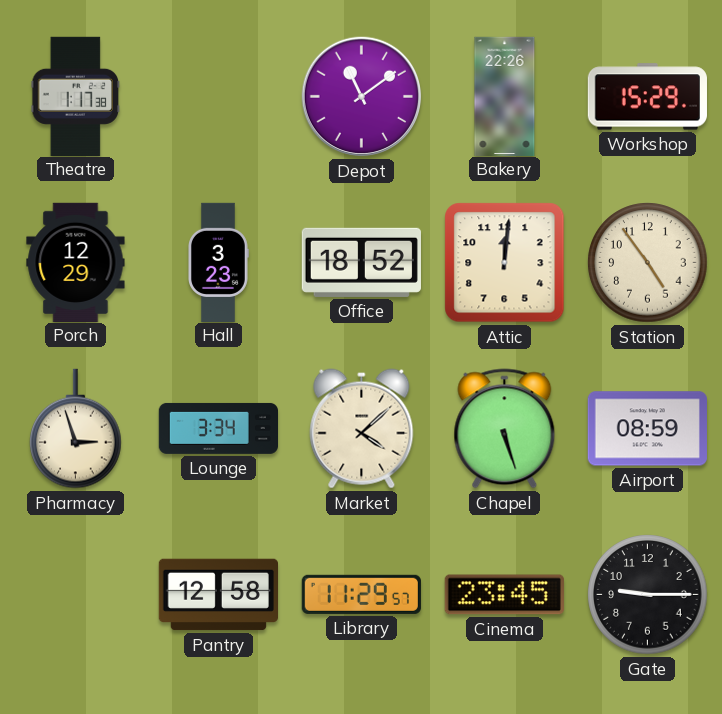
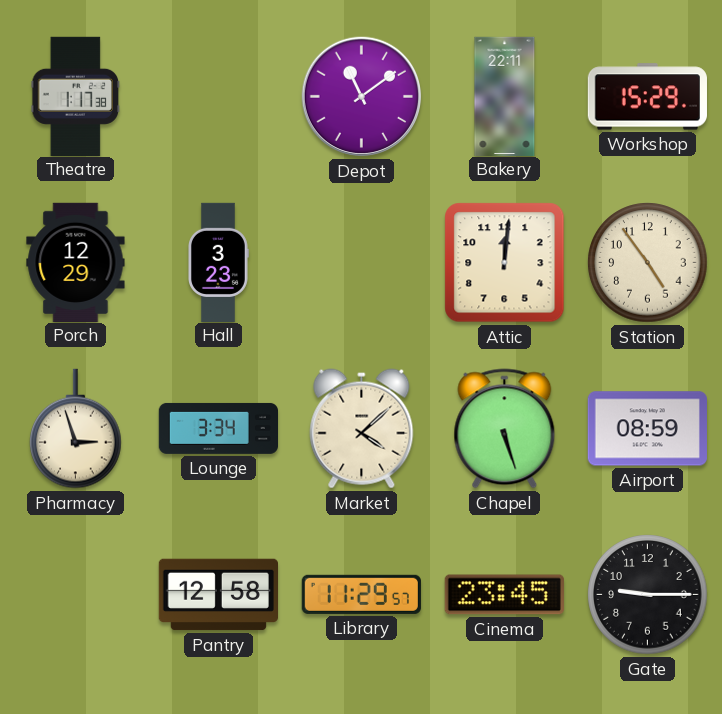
Bakery: 22:26 -> 22:11
Office: 18:52 -> none
